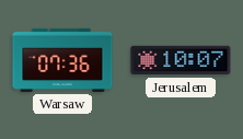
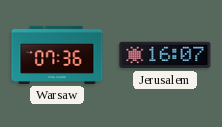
Jerusalem: 10:07 -> 16:07
